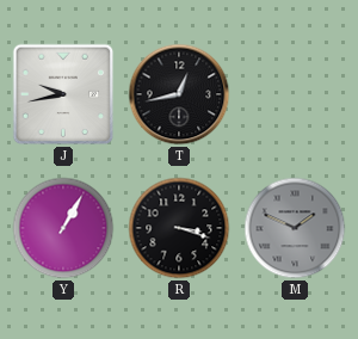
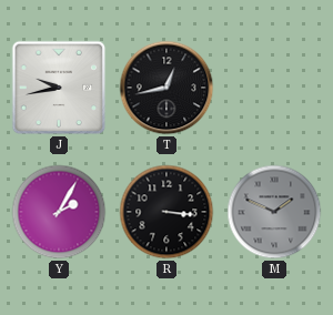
Y: 1:05 -> 2:05
R: 3:18 -> 3:16
